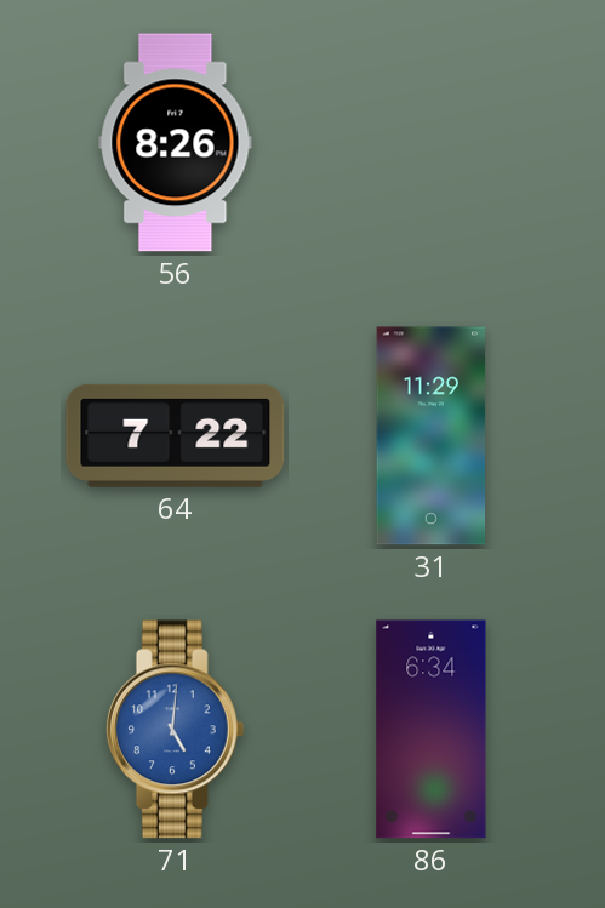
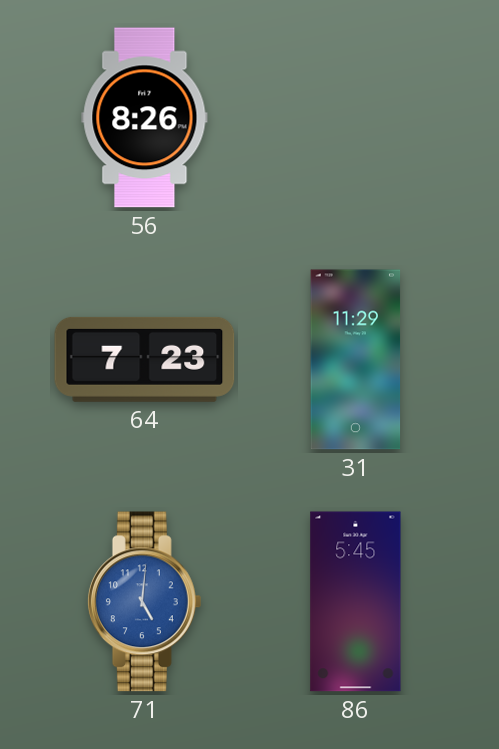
64: 7:22 -> 7:23
86: 6:34 -> 5:45
